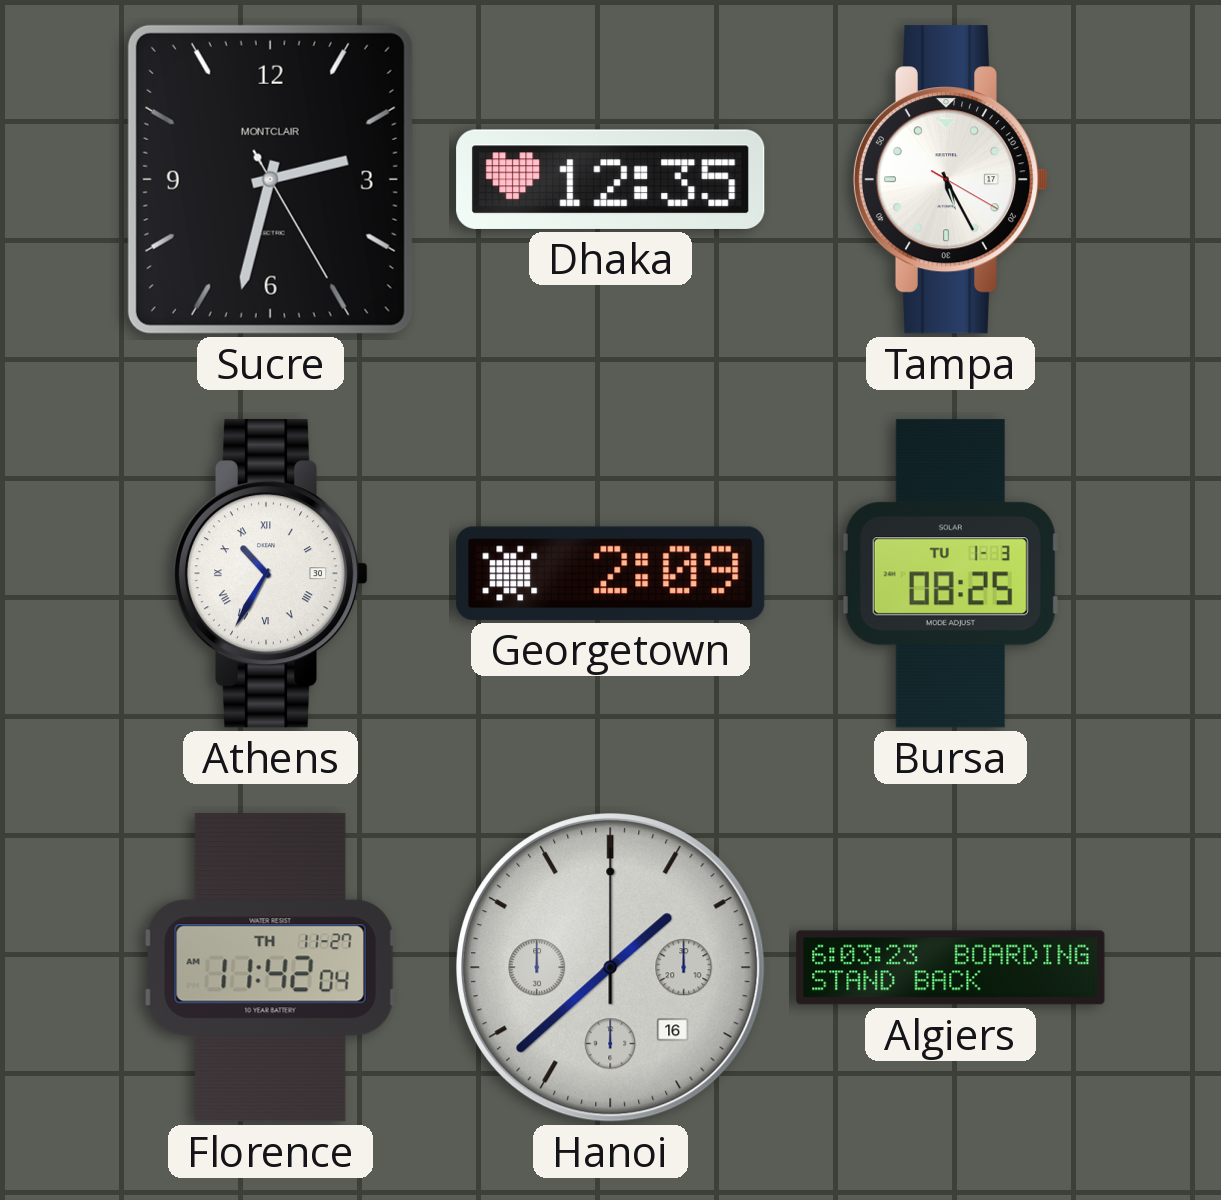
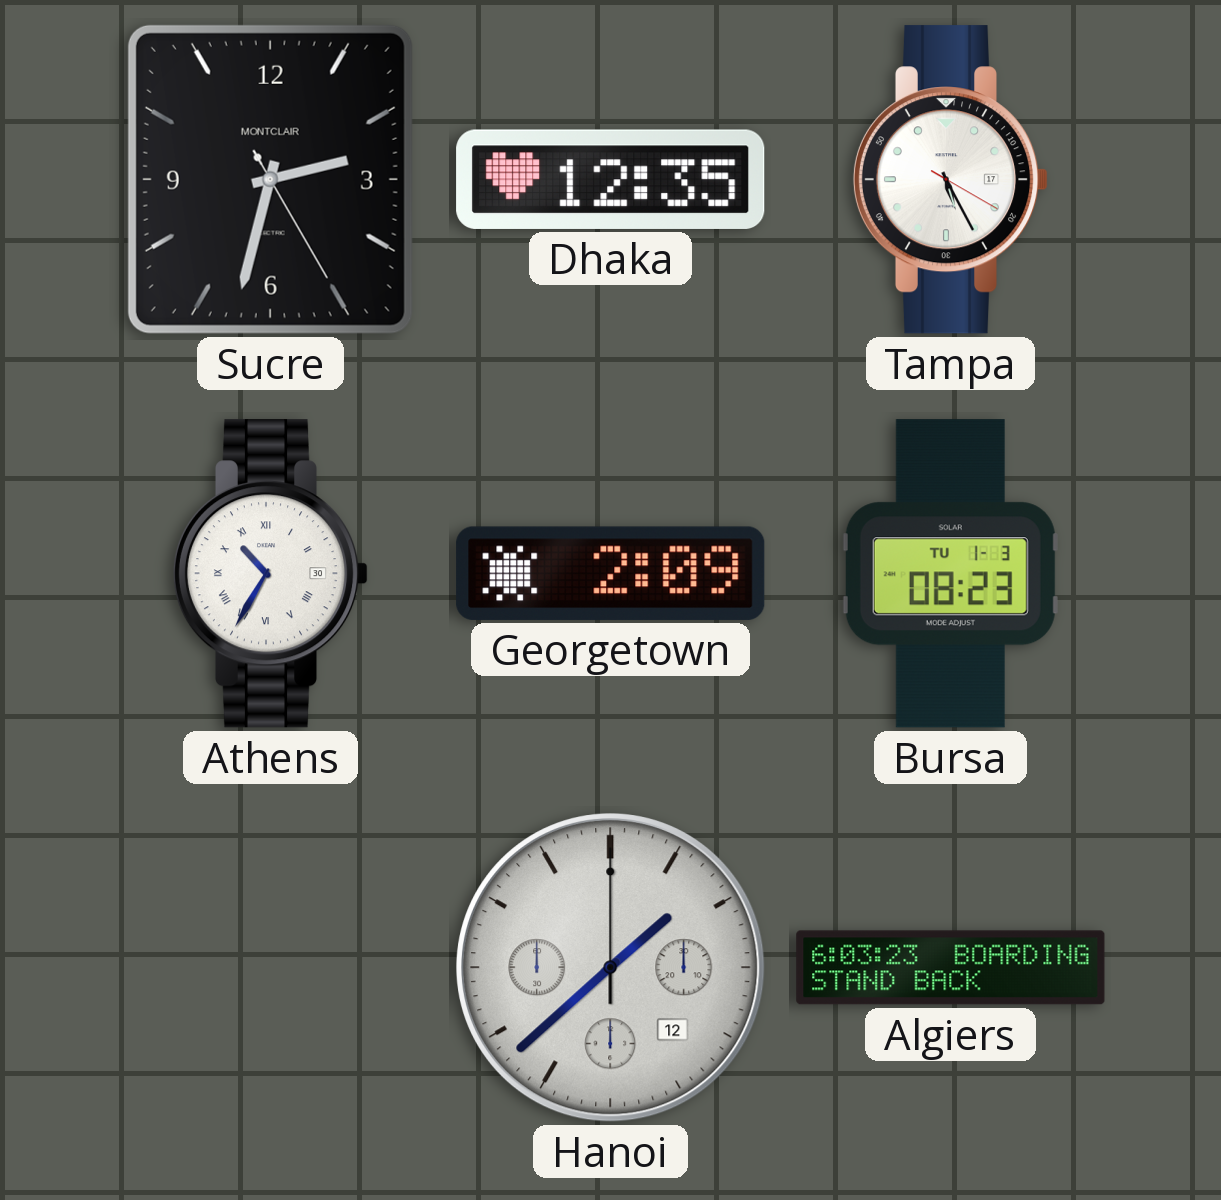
Bursa: 08:25 -> 08:23
Florence: 11:42 -> none
Hanoi date: 16 -> 12
